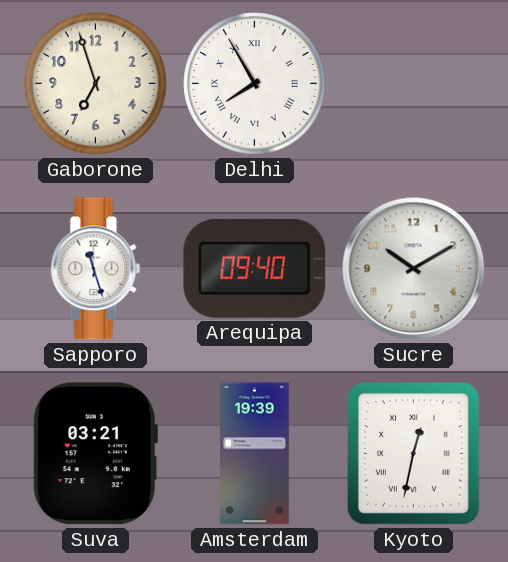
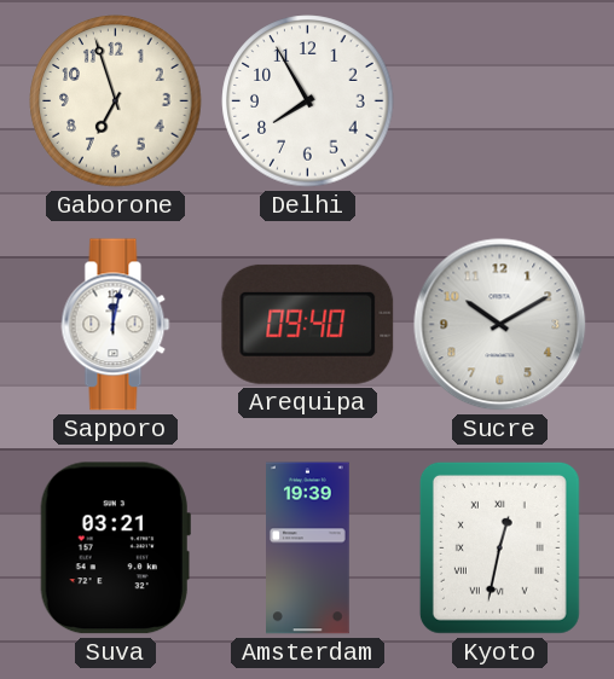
Delhi numerals: Roman -> Arabic
Sapporo: 11:27 -> 12:02
